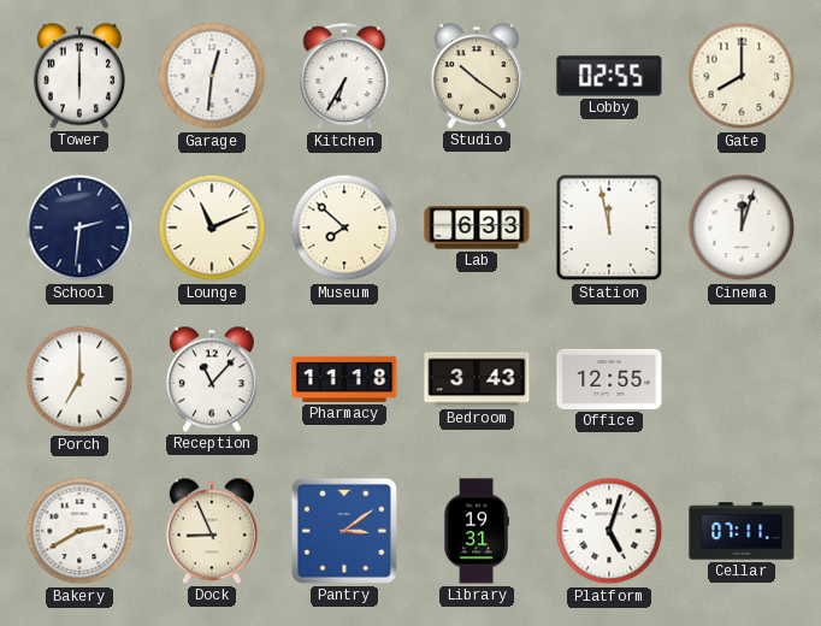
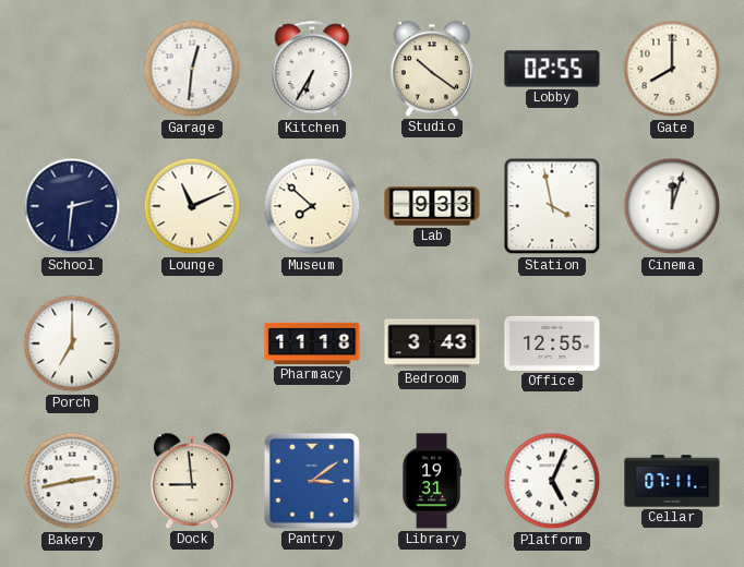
Tower: 6:00 -> none
Lab: 6:33 -> 9:33
Station: 11:58 -> 3:58
Reception: 11:07 -> none
Bakery: 2:40 -> 2:43
Dock: 8:56 -> 8:59
Platform: 5:03 -> 5:04
